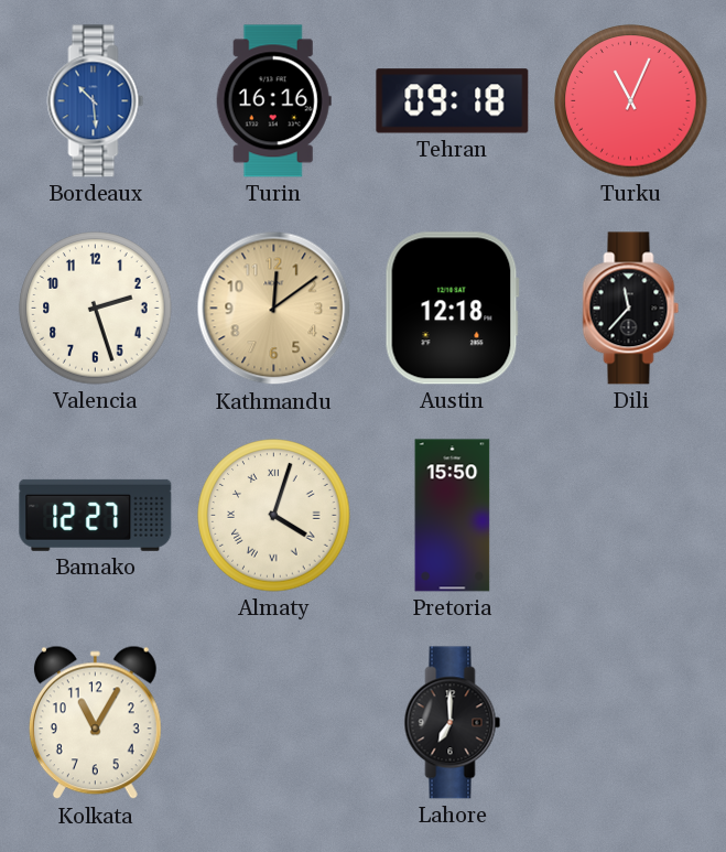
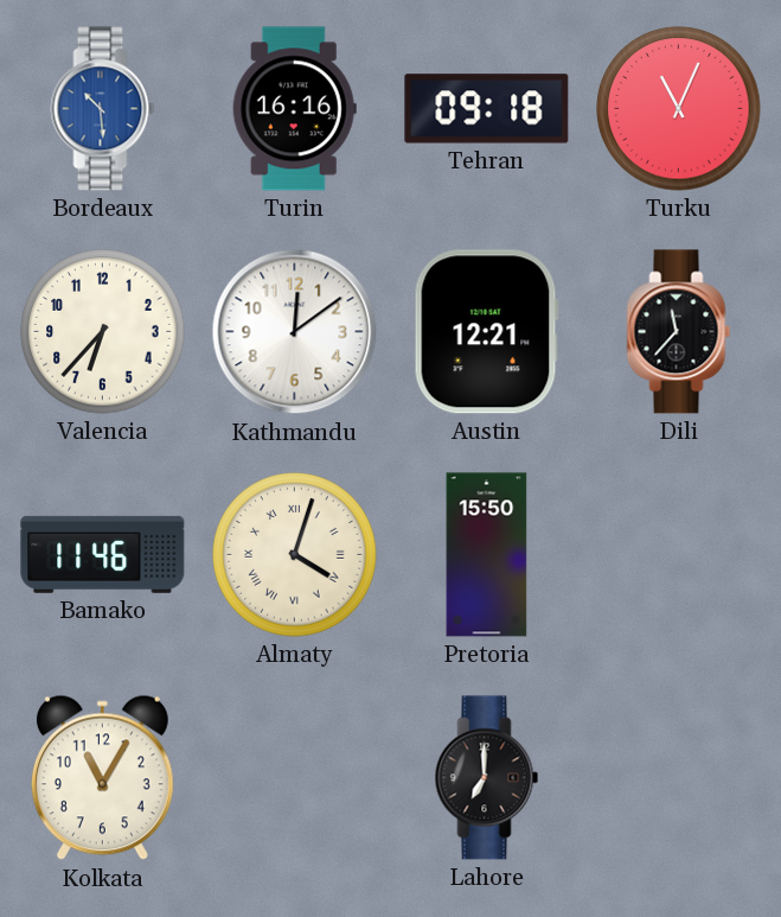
Valencia: 2:27 -> 6:37
Kathmandu dial: champagne -> white
Austin: 12:18 -> 12:21
Bamako: 12:27 -> 11:46
